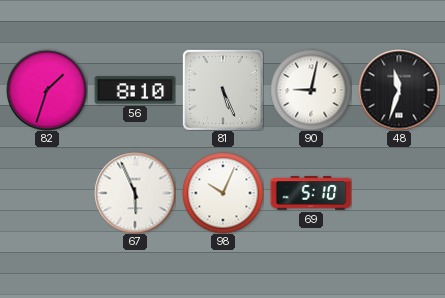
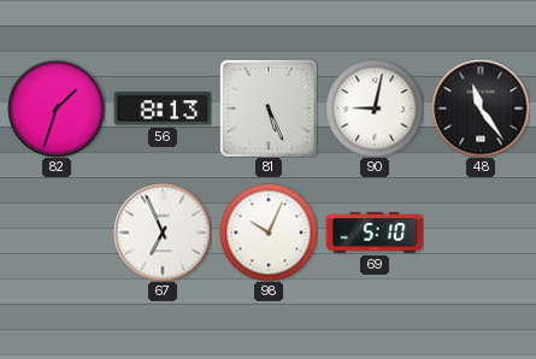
56: 8:10 -> 8:13
48: 11:33 -> 11:24
67: 5:56 -> 6:56
